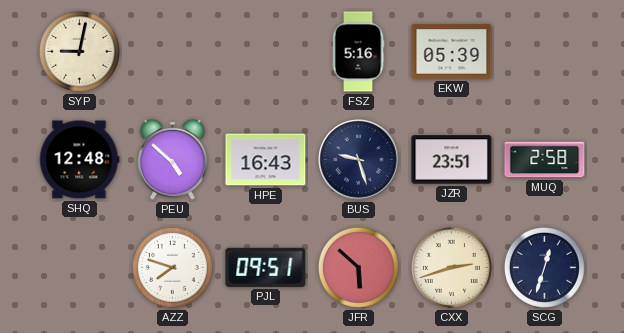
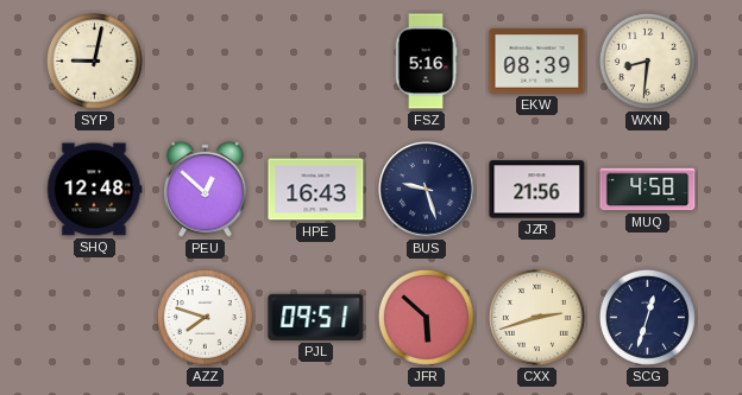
EKW: 05:39 -> 08:39
WXN: none -> 8:31
PEU: 4:52 -> 12:52
JZR: 23:51 -> 21:56
MUQ: 2:58 -> 4:58
